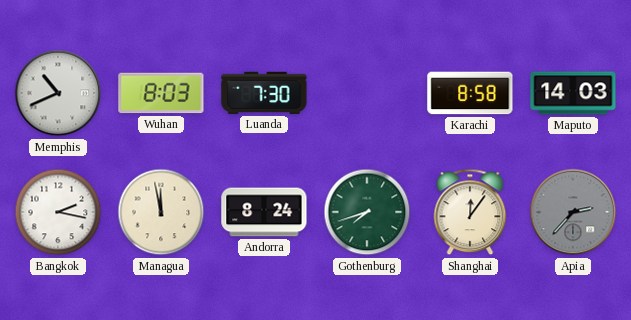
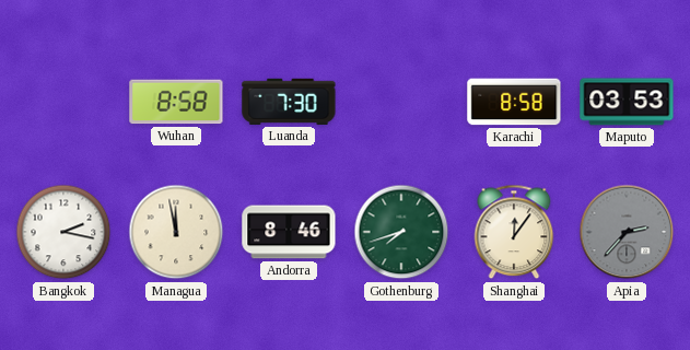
Memphis: 10:41 -> none
Wuhan: 8:03 -> 8:58
Maputo: 14:03 -> 03:53
Andorra: 8:24 -> 8:46
